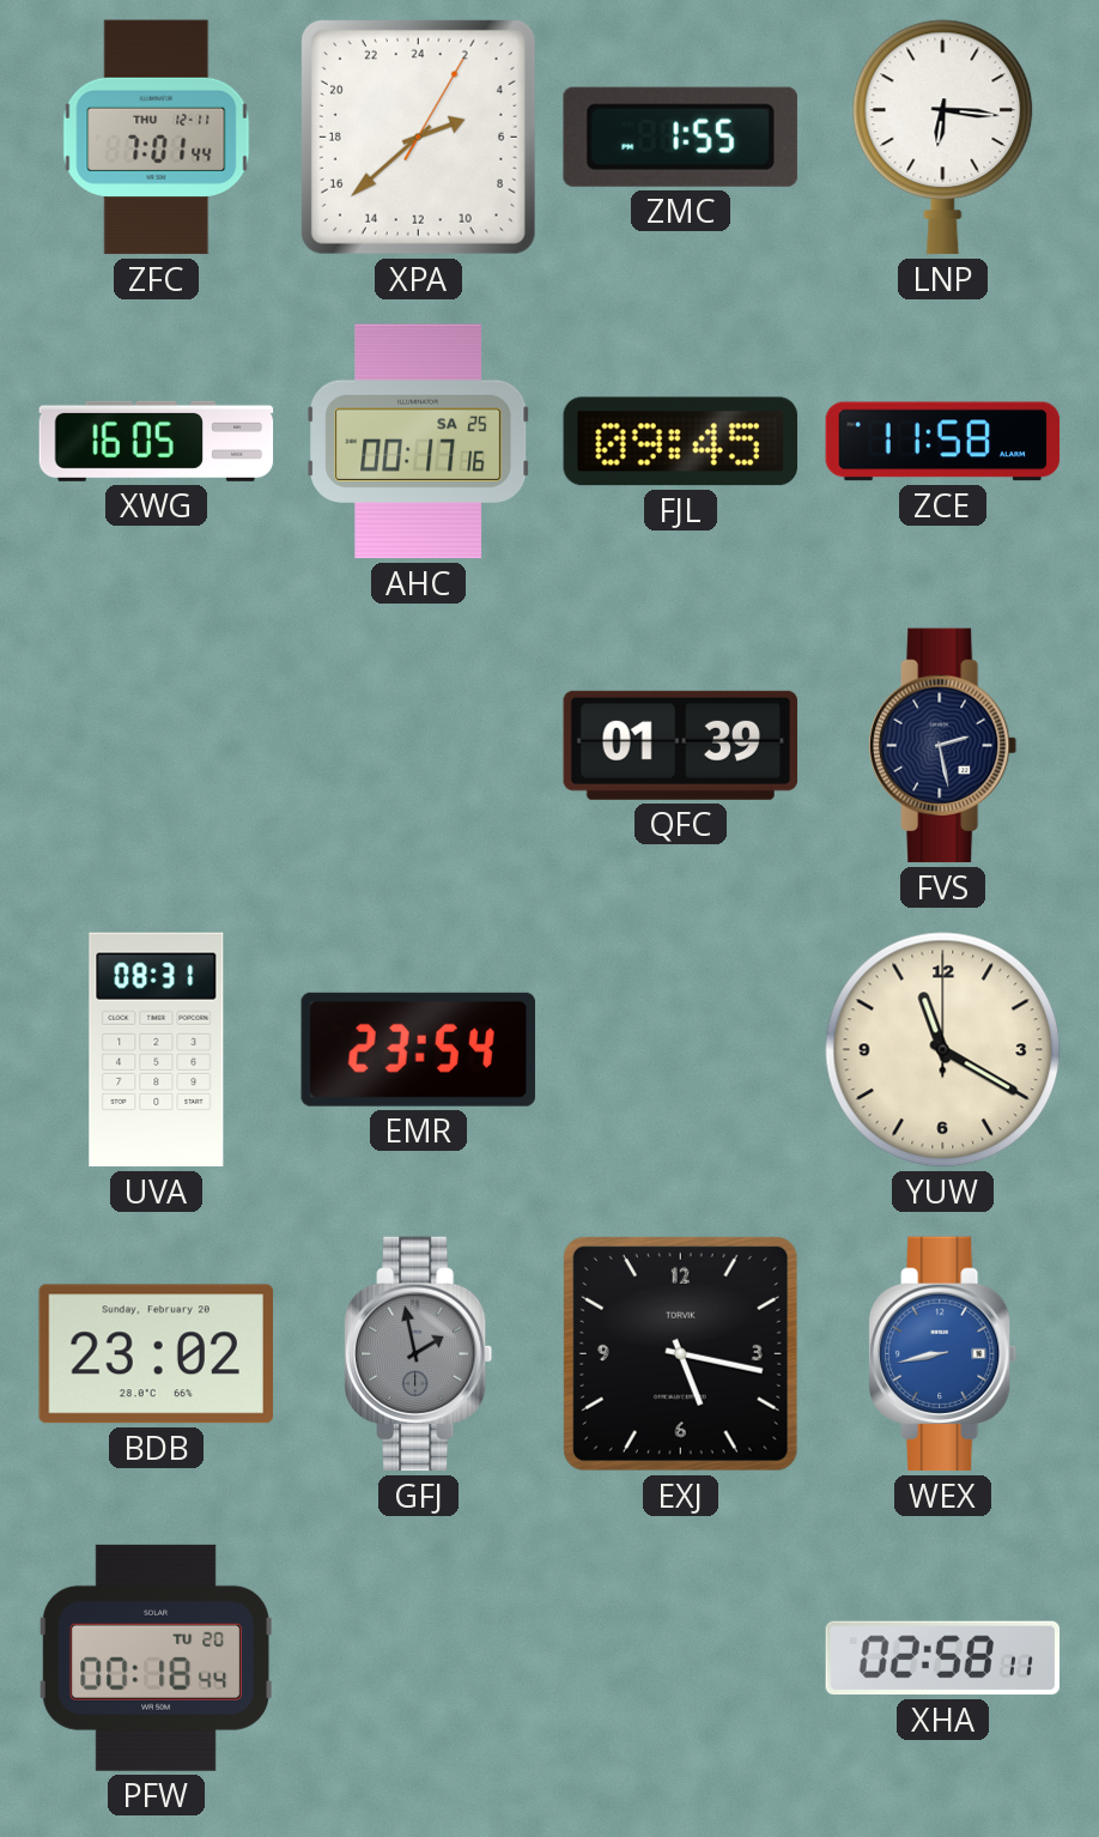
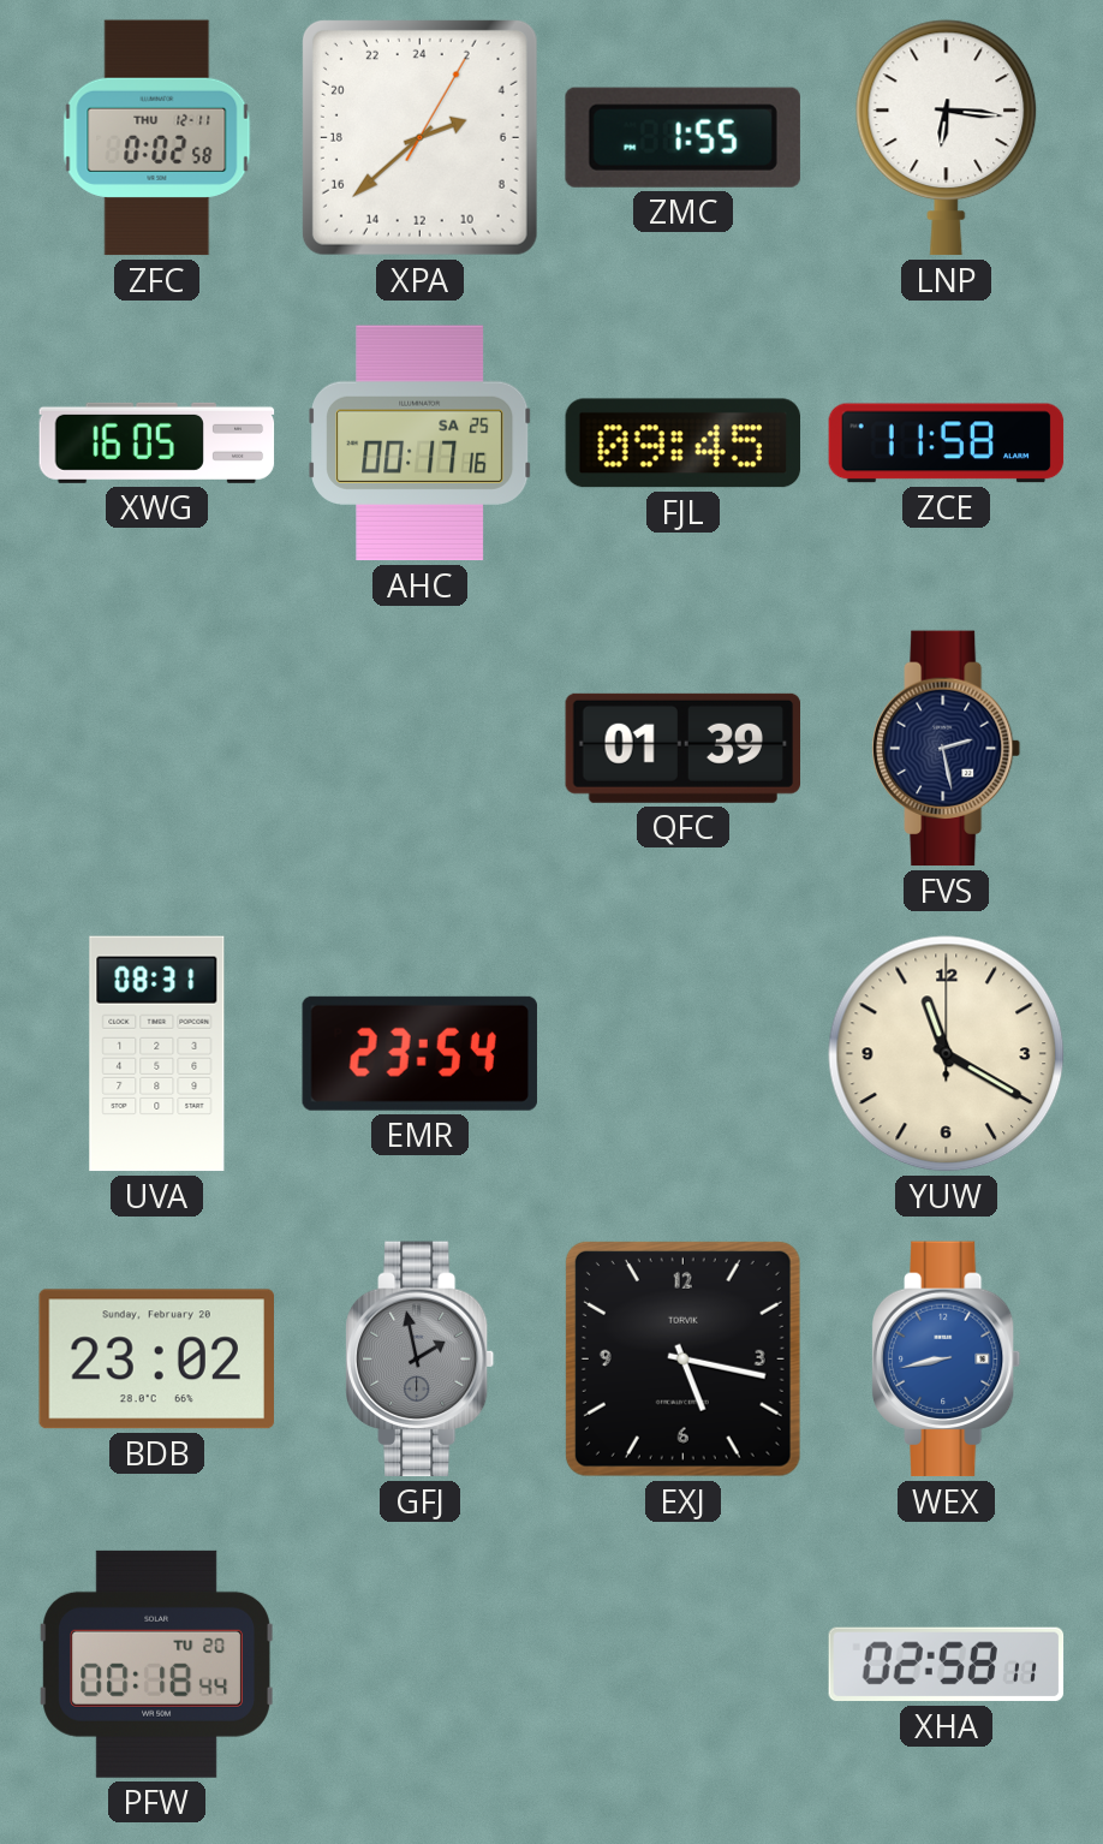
ZFC: 7:01 -> 0:02
